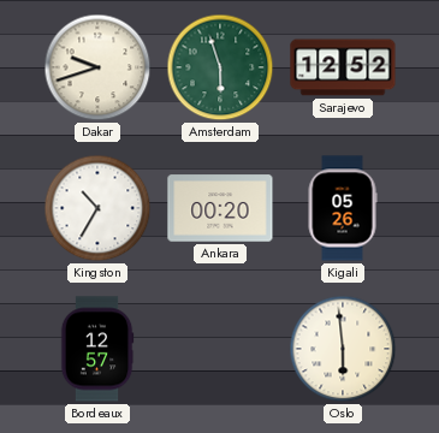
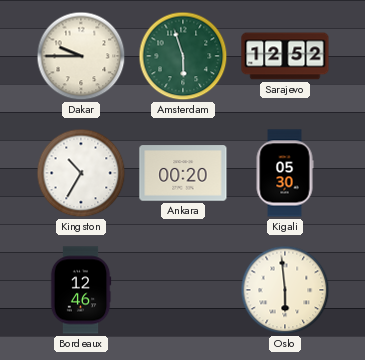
Dakar: 9:42 -> 9:45
Kigali: 05:26 -> 05:30
Bordeaux: 12:57 -> 12:46
